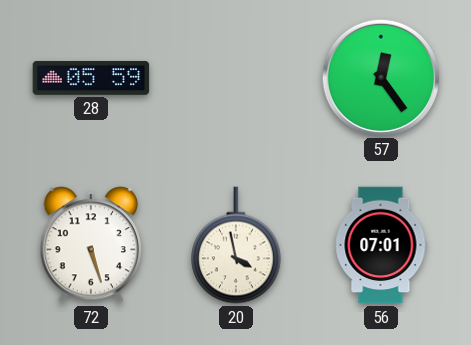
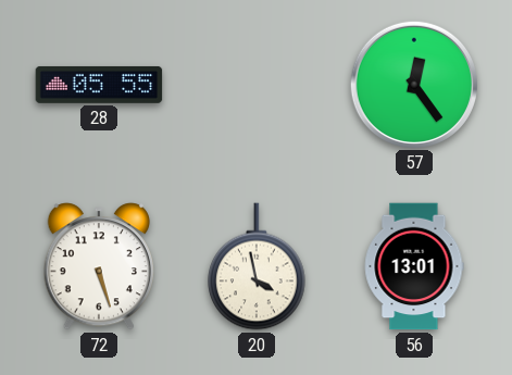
28: 05:59 -> 05:55
56: 07:01 -> 13:01
